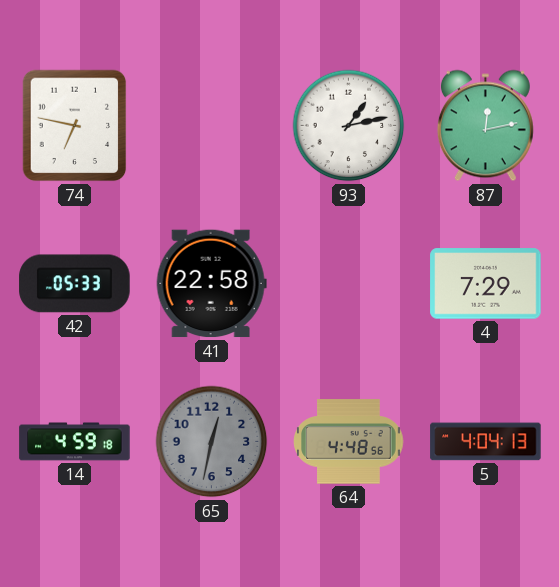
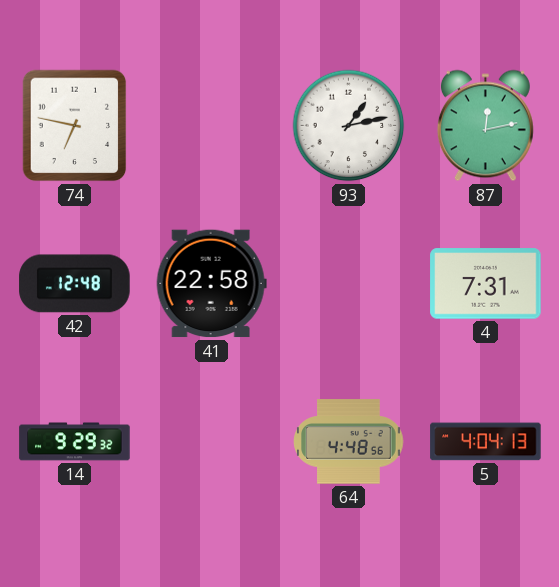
42: 05:33 -> 12:48
4: 7:29 -> 7:31
14: 4:59 -> 9:29
65: 12:32 -> none
